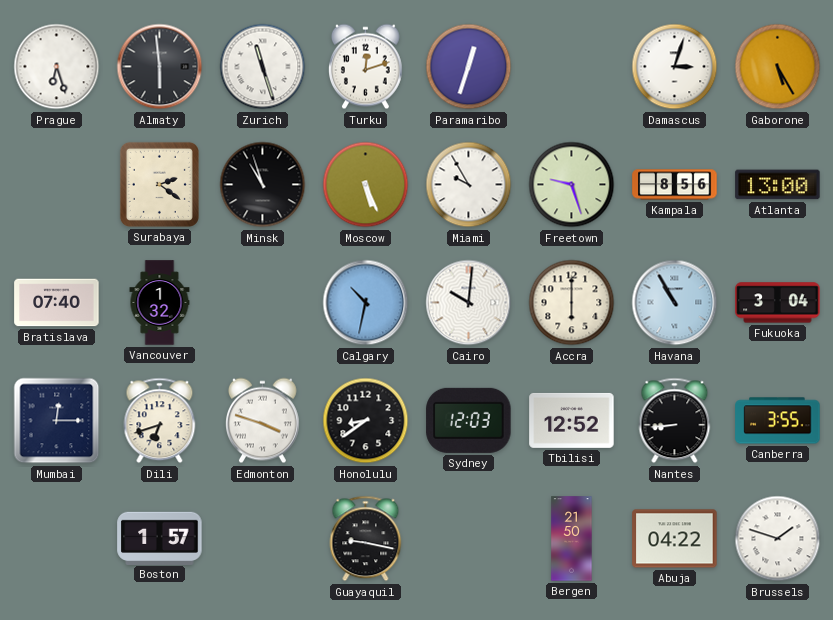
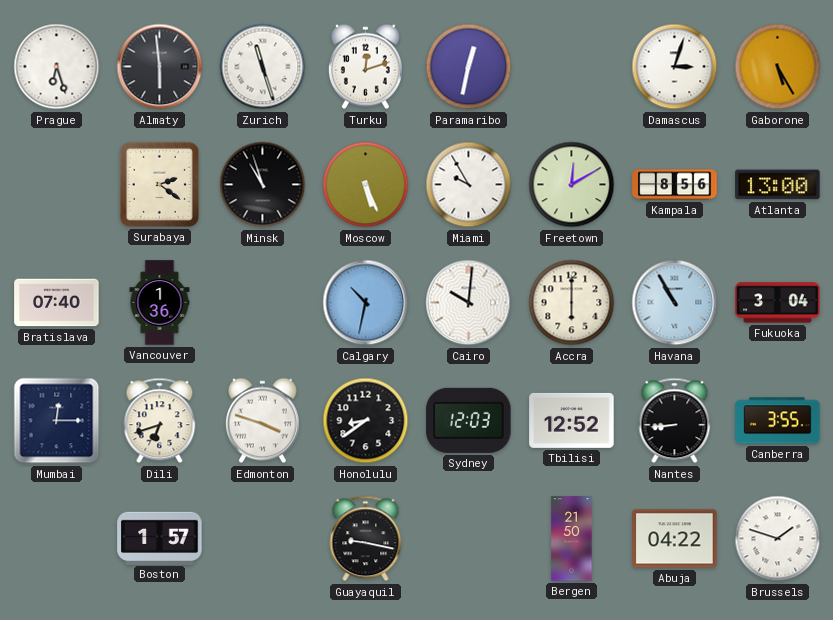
Paramaribo: 12:33 -> 12:32
Freetown: 9:27 -> 12:10
Vancouver: 1:32 -> 1:36
